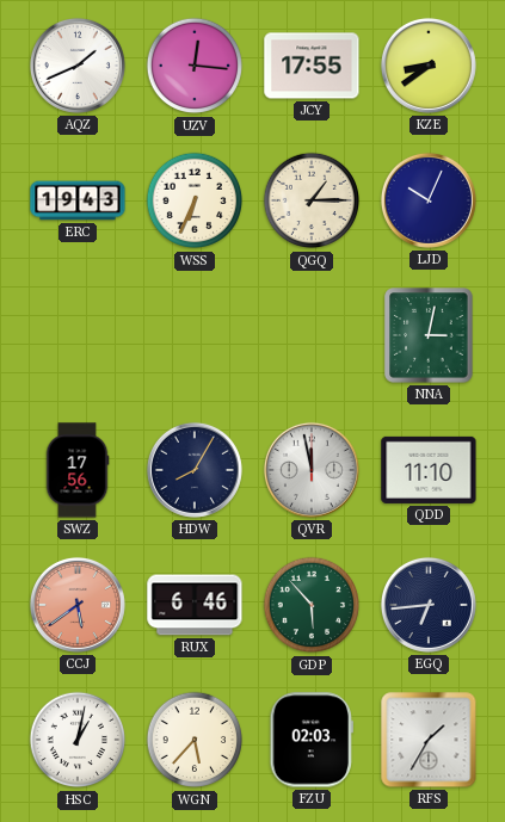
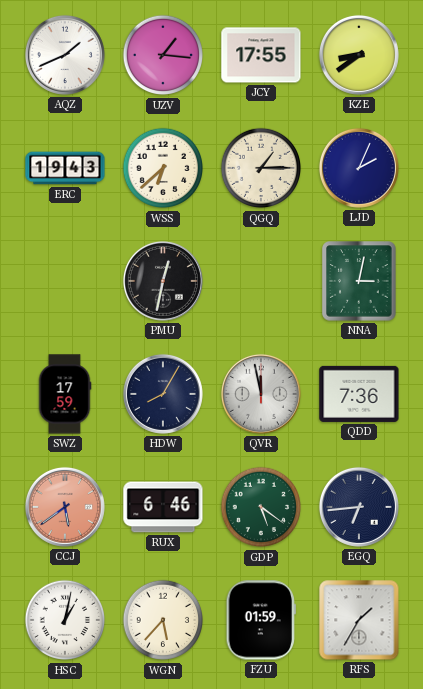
UZV: 12:16 -> 1:16
WSS: 6:34 -> 6:38
LJD: 10:04 -> 2:04
PMU: none -> 12:32
SWZ: 17:56 -> 17:59
QDD: 11:10 -> 7:36
GDP: 5:53 -> 5:21
FZU: 02:03 -> 01:59
